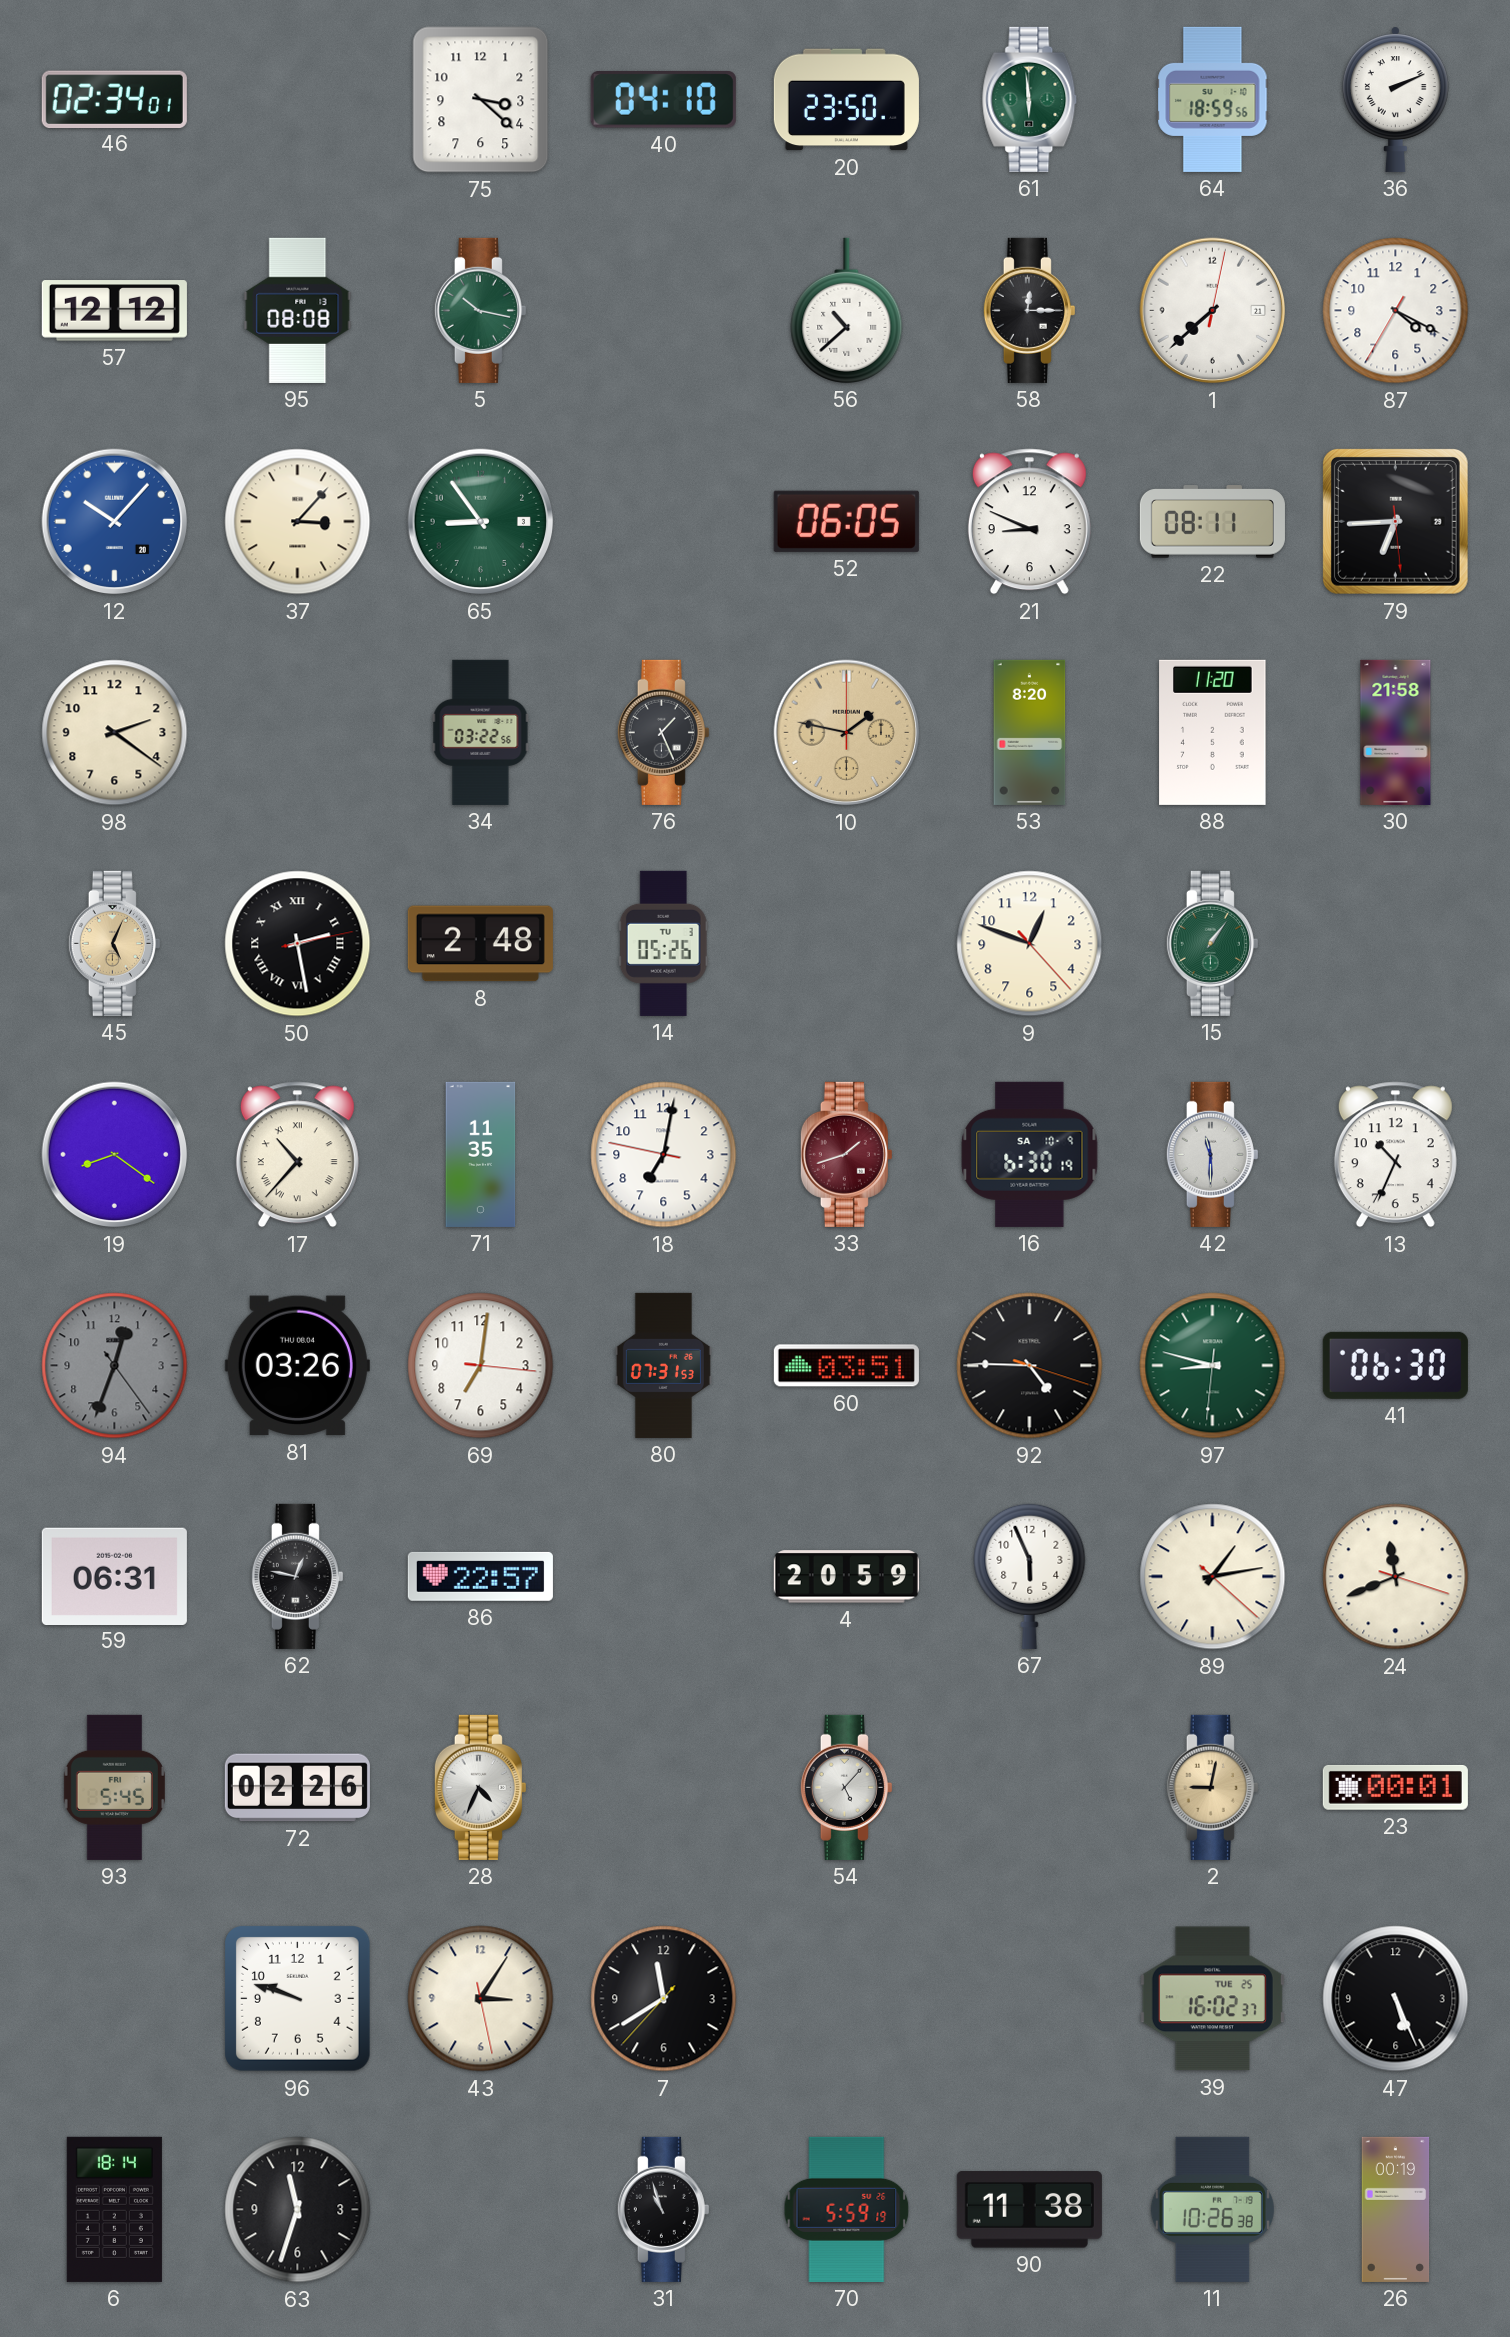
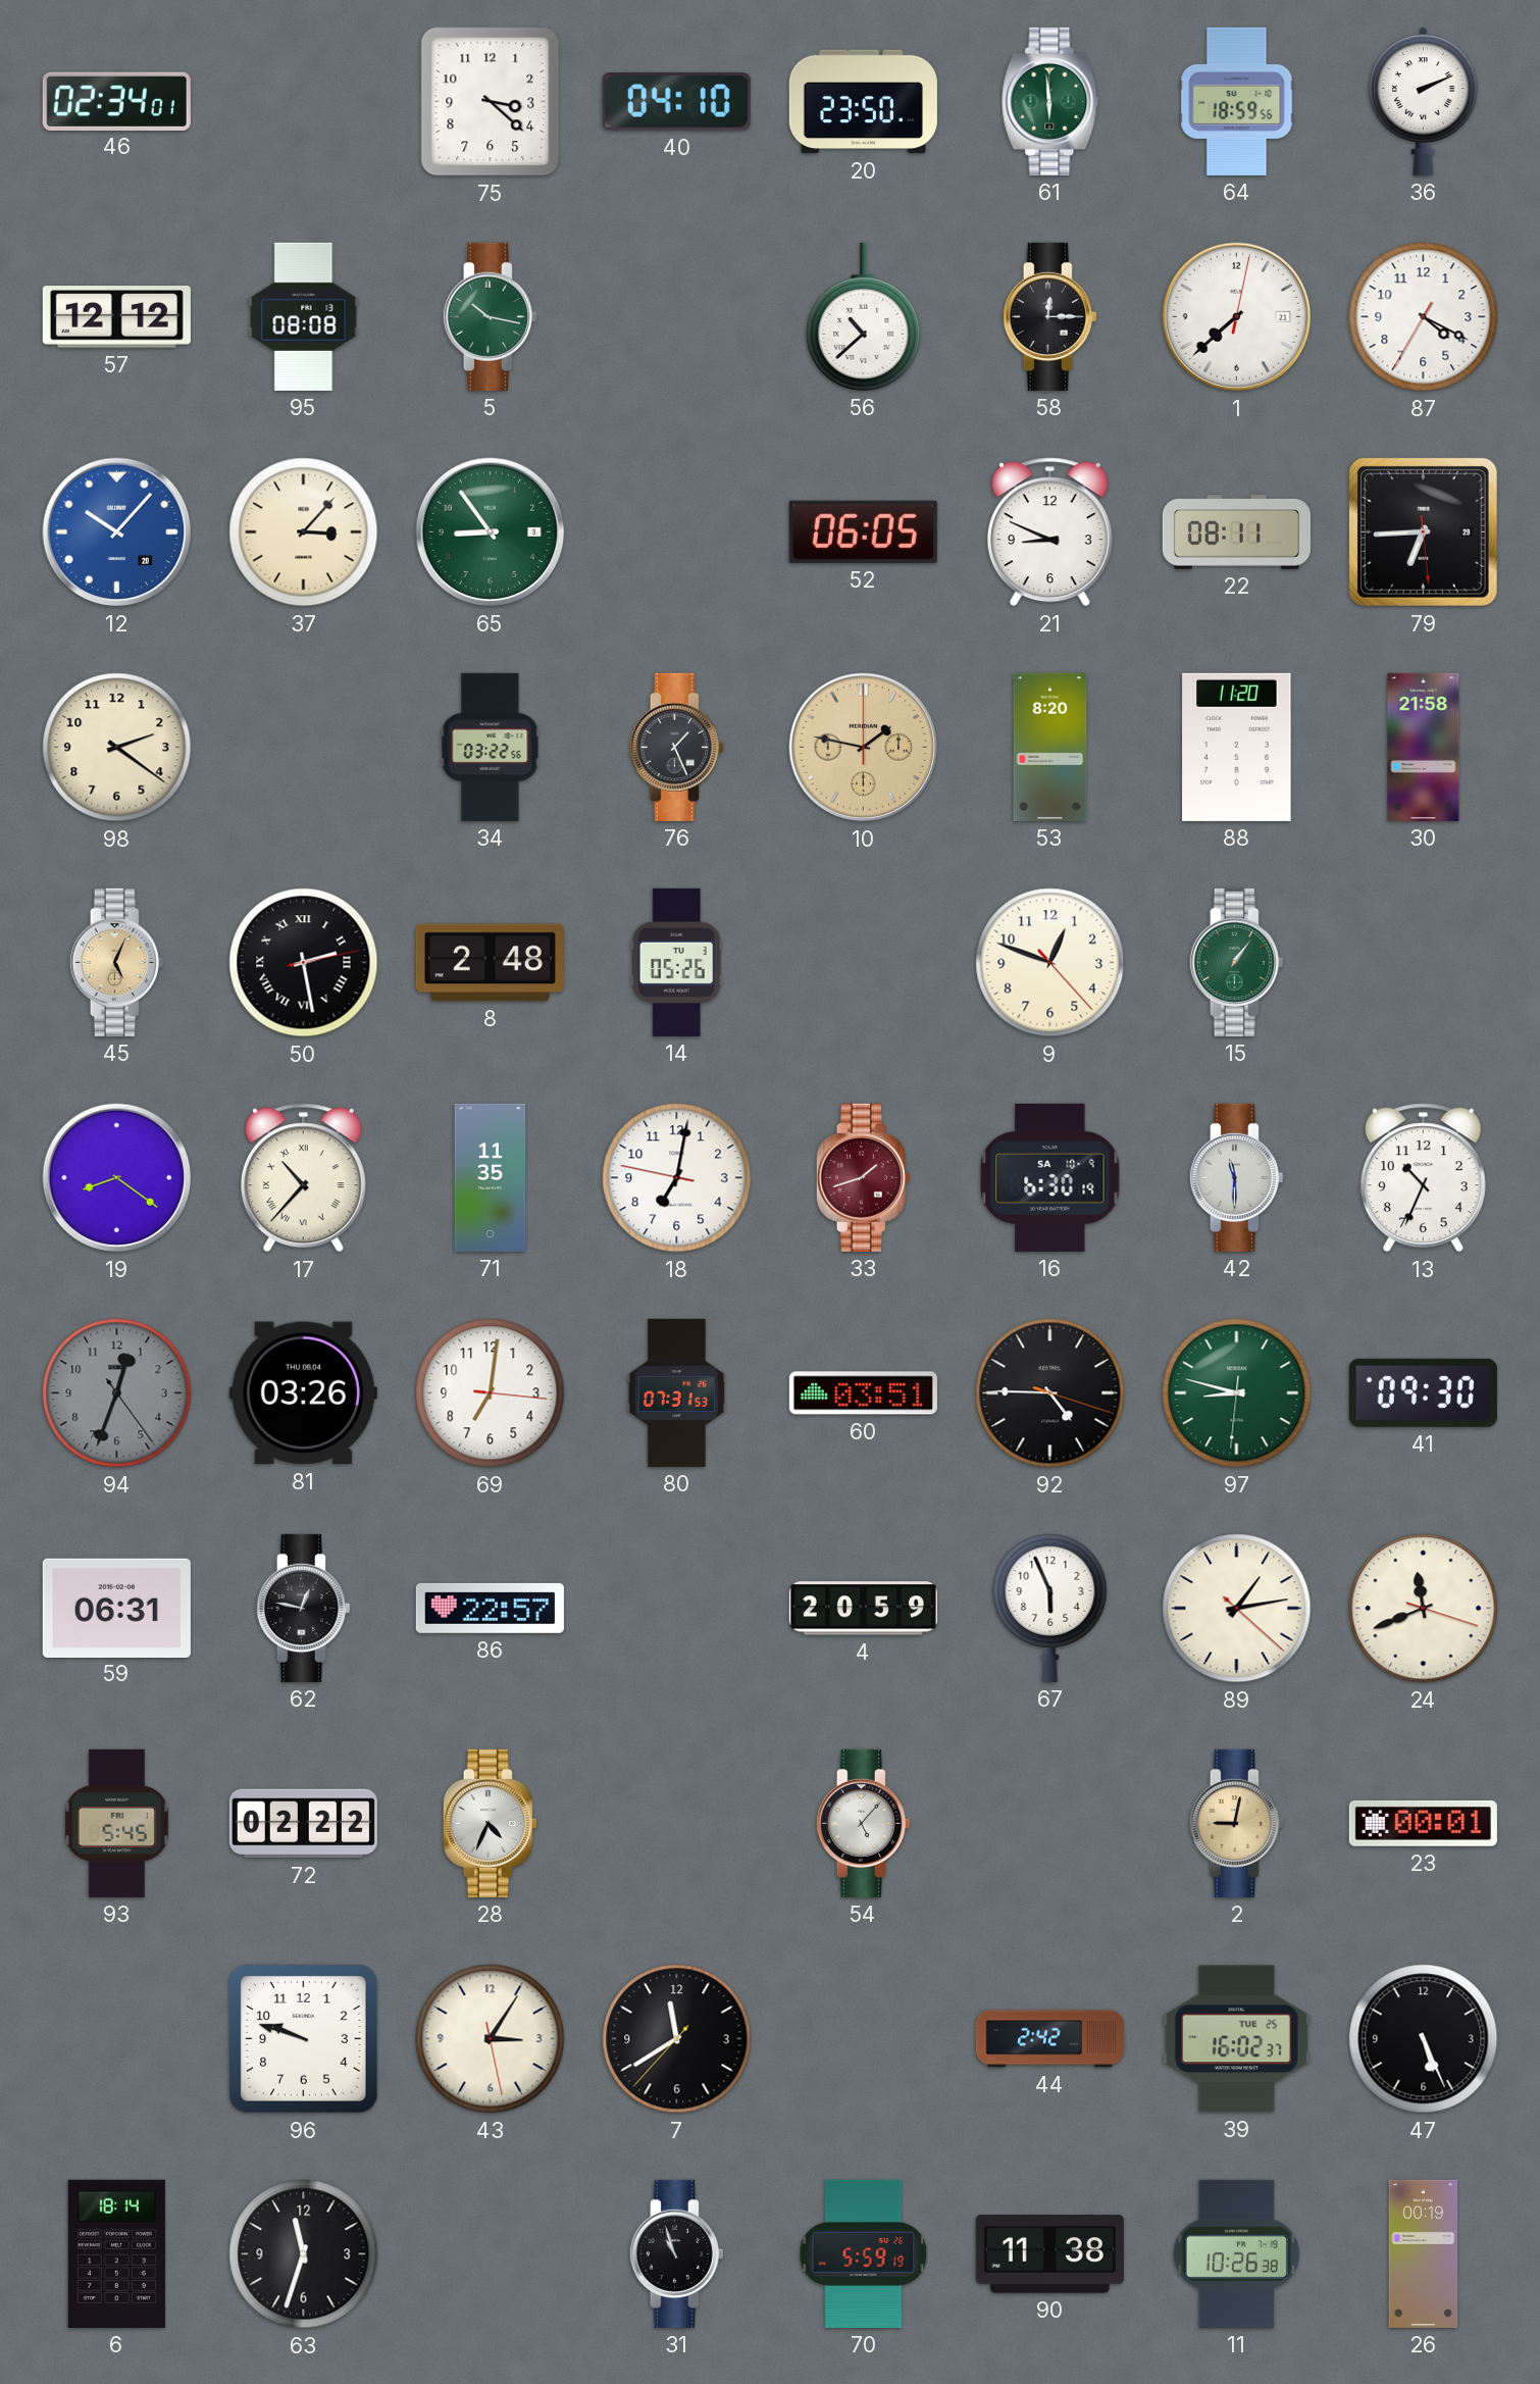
41: 06:30 -> 09:30
72: 02:26 -> 02:22
44: none -> 2:42
